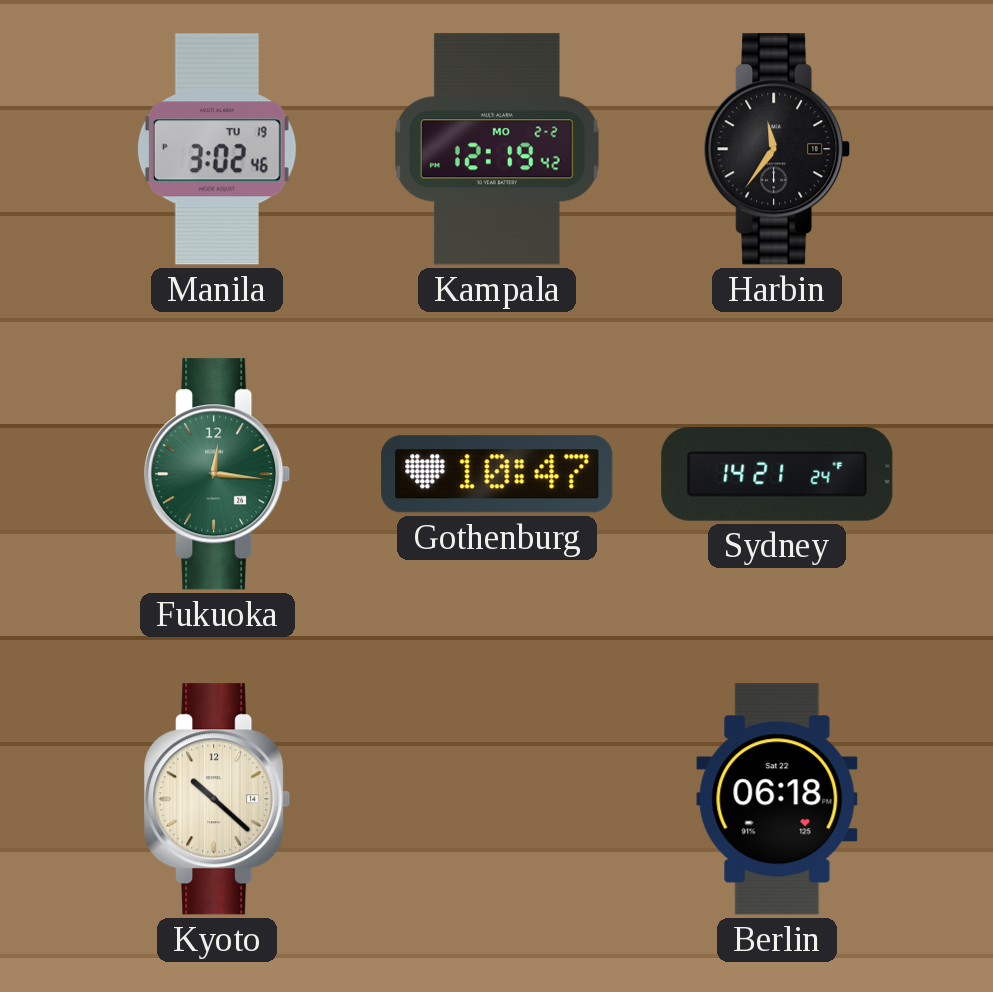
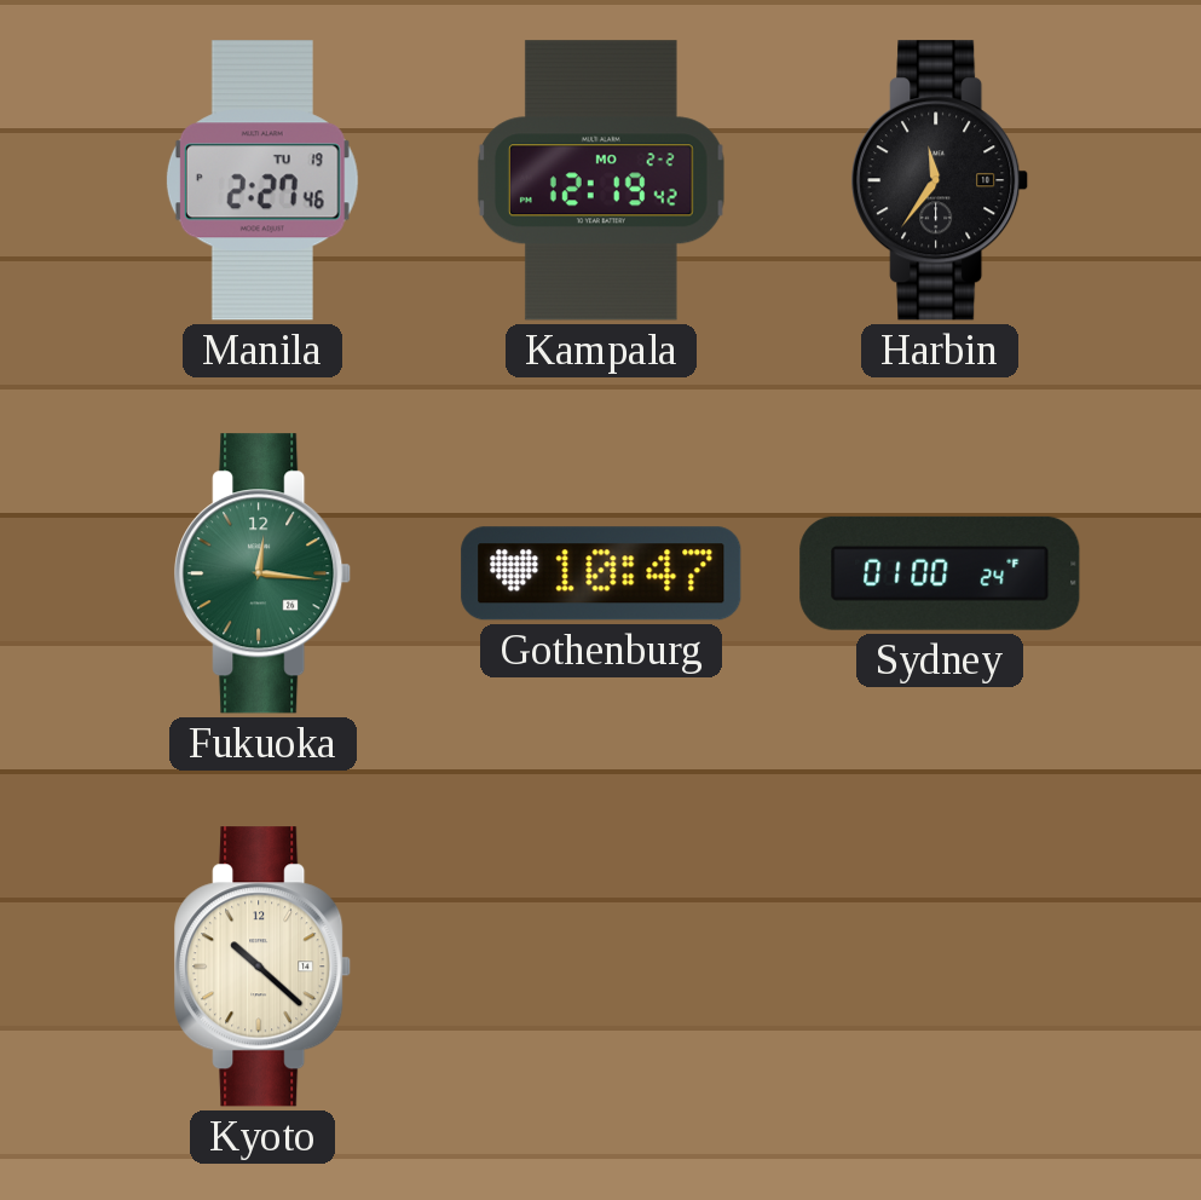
Manila: 3:02 -> 2:27
Sydney: 14:21 -> 01:00
Berlin: 06:18 -> none
